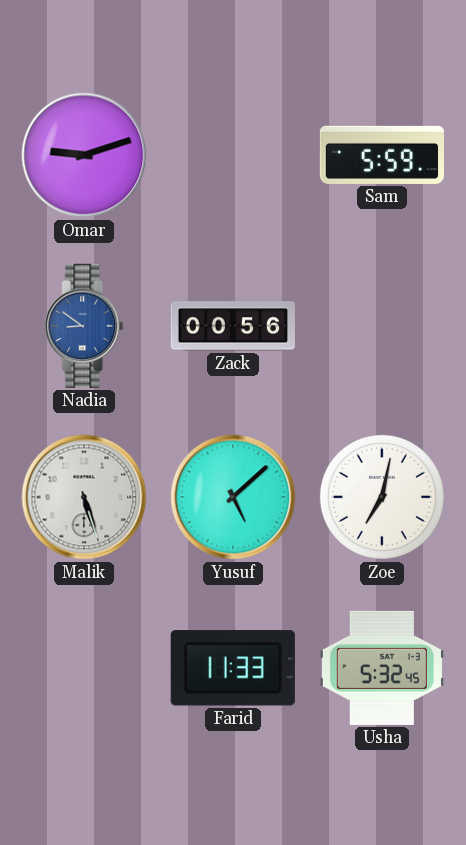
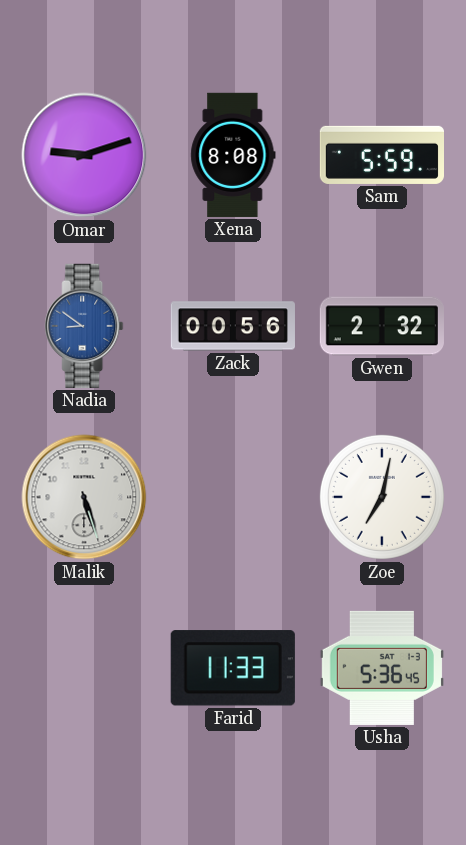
Xena: none -> 8:08
Gwen: none -> 2:32
Yusuf: 5:08 -> none
Usha: 5:32 -> 5:36
